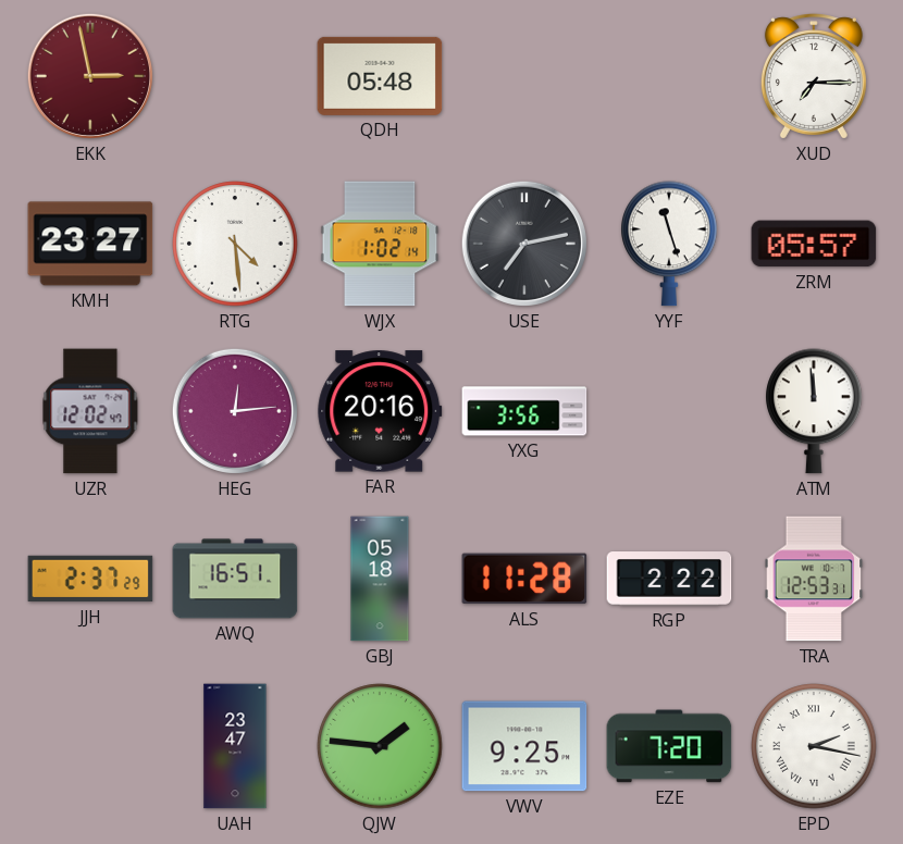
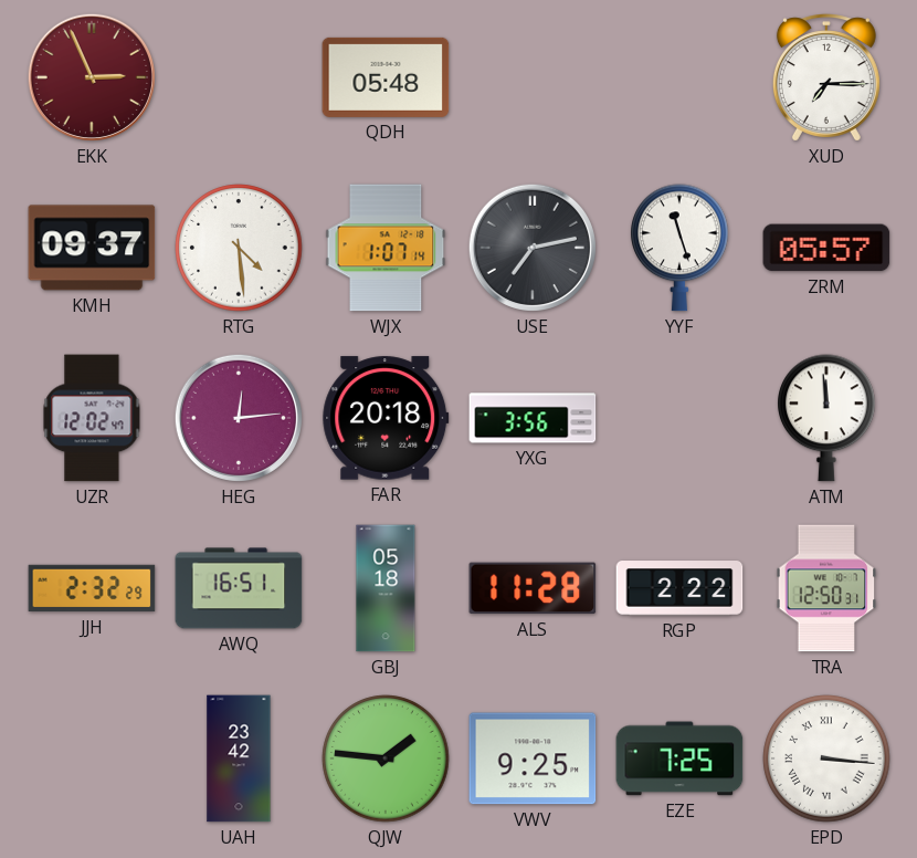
EKK: 2:58 -> 2:56
KMH: 23:27 -> 09:37
WJX: 1:02 -> 1:07
FAR: 20:16 -> 20:18
JJH: 2:37 -> 2:32
TRA: 12:53 -> 12:50
UAH: 23:47 -> 23:42
EZE: 7:20 -> 7:25
EPD: 2:17 -> 3:16
